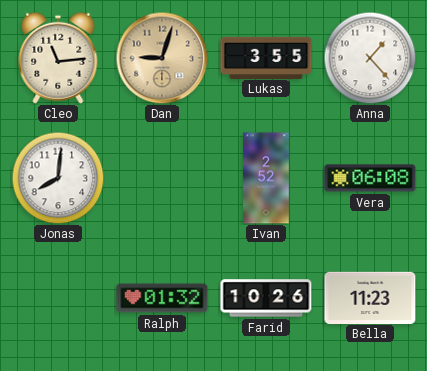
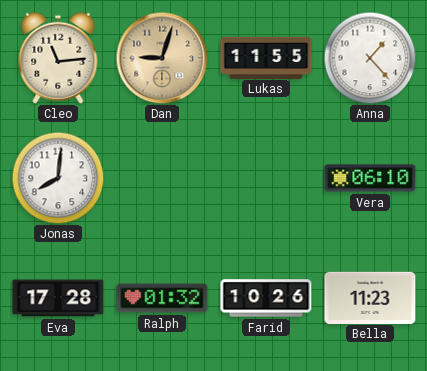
Lukas: 3:55 -> 11:55
Ivan: 2:52 -> none
Vera: 06:08 -> 06:10
Eva: none -> 17:28
